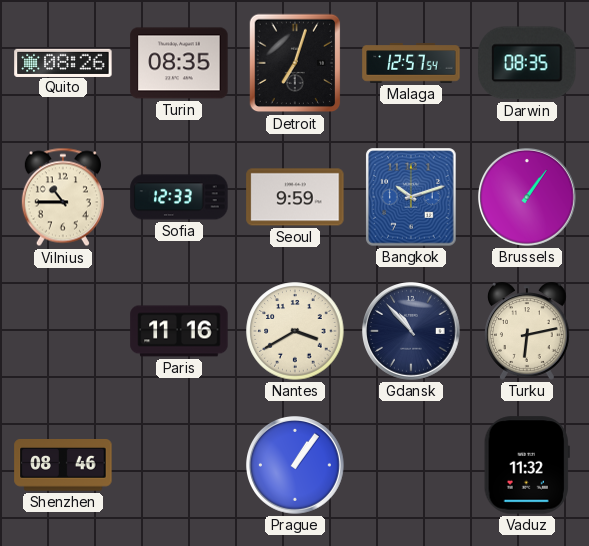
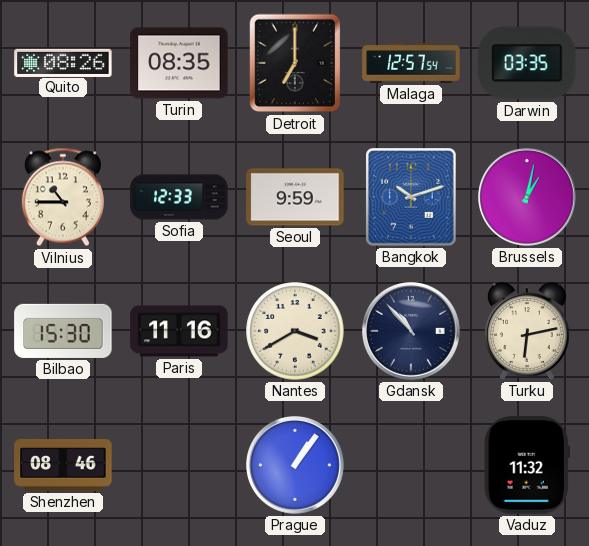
Detroit: 7:03 -> 7:00
Darwin: 08:35 -> 03:35
Brussels: 1:06 -> 1:02
Bilbao: none -> 15:30
